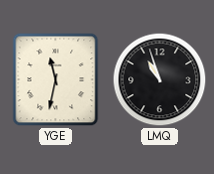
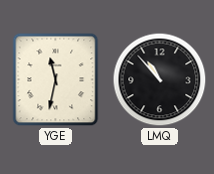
LMQ: 10:57 -> 10:53
